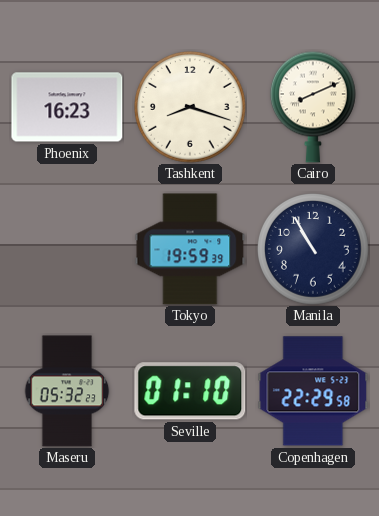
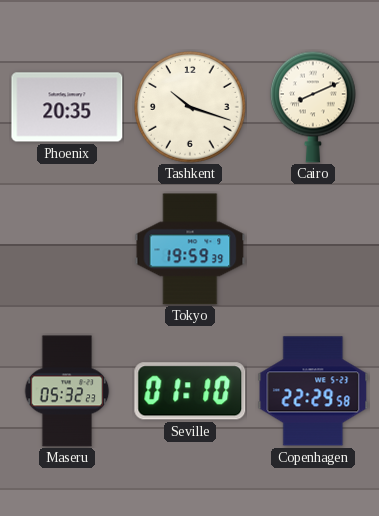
Phoenix: 16:23 -> 20:35
Tashkent: 8:18 -> 10:18
Manila: 10:55 -> none
